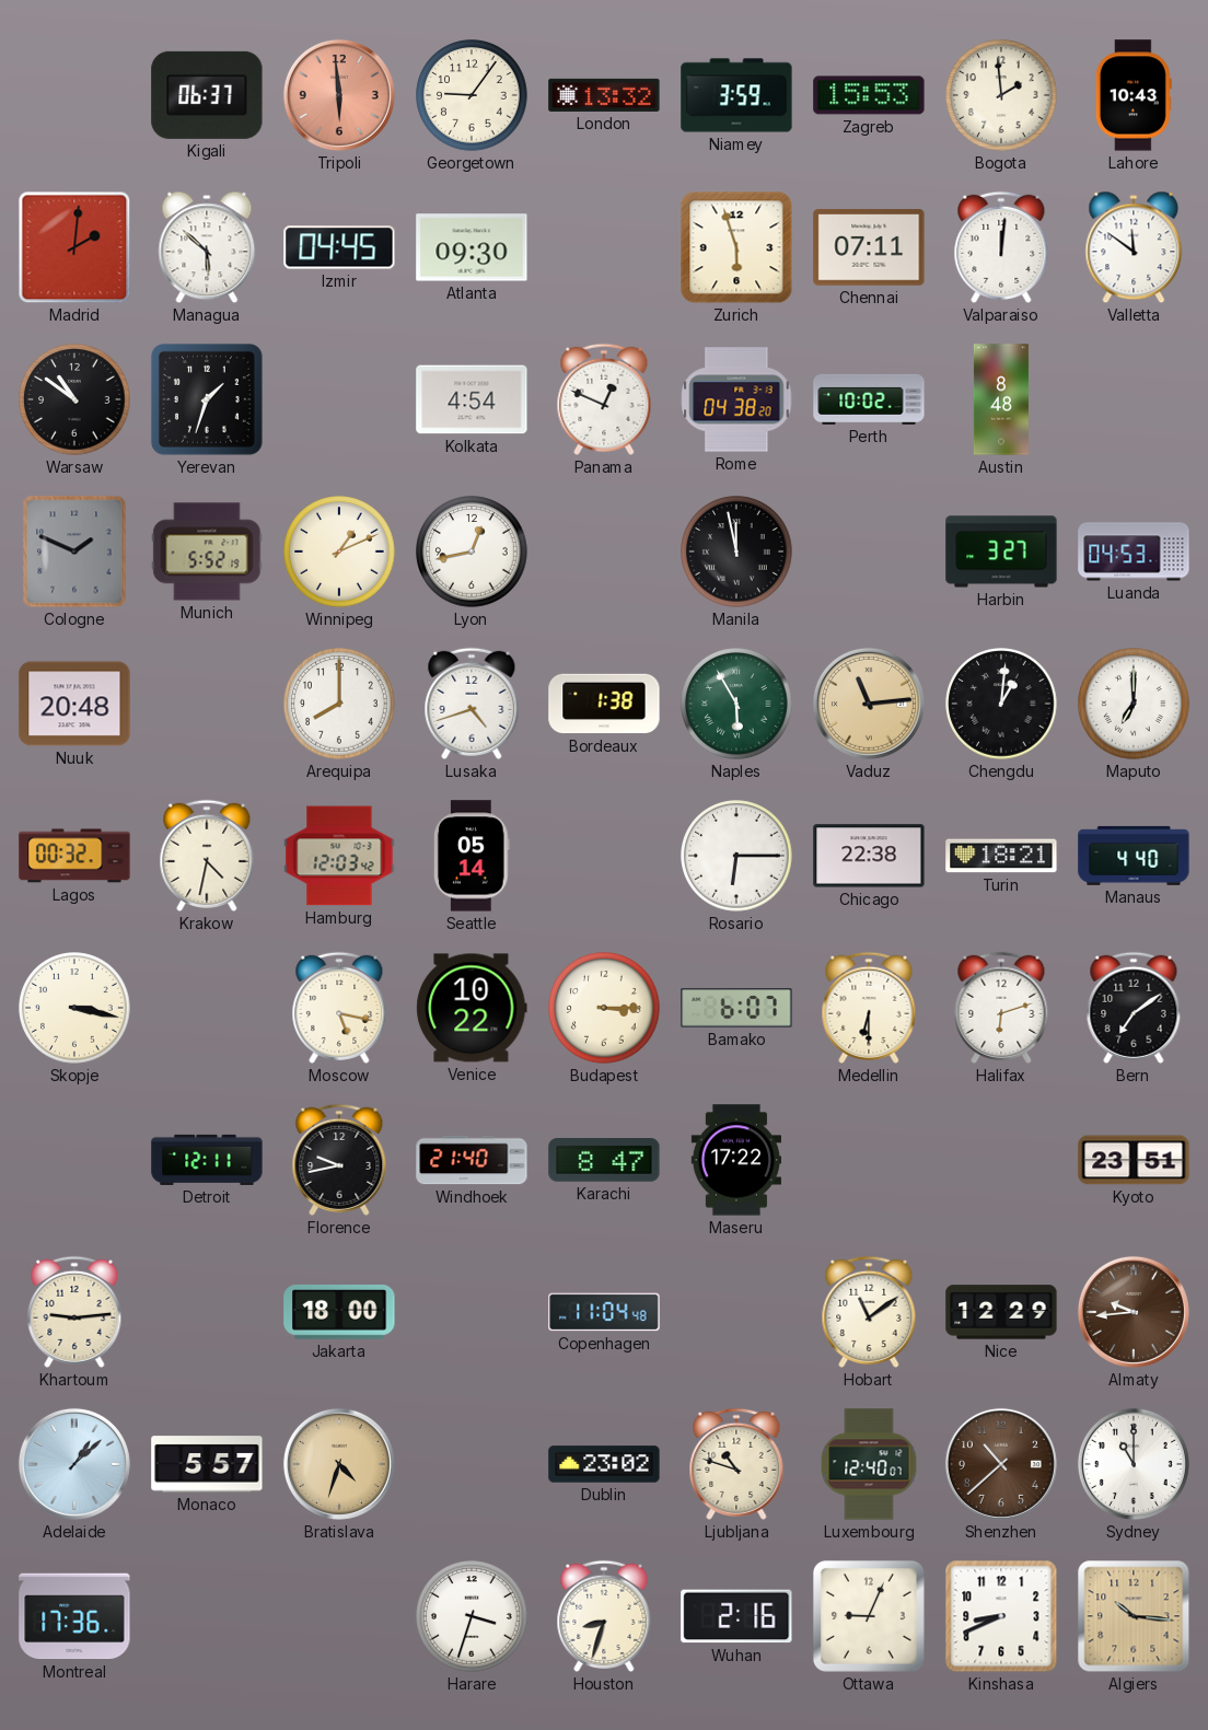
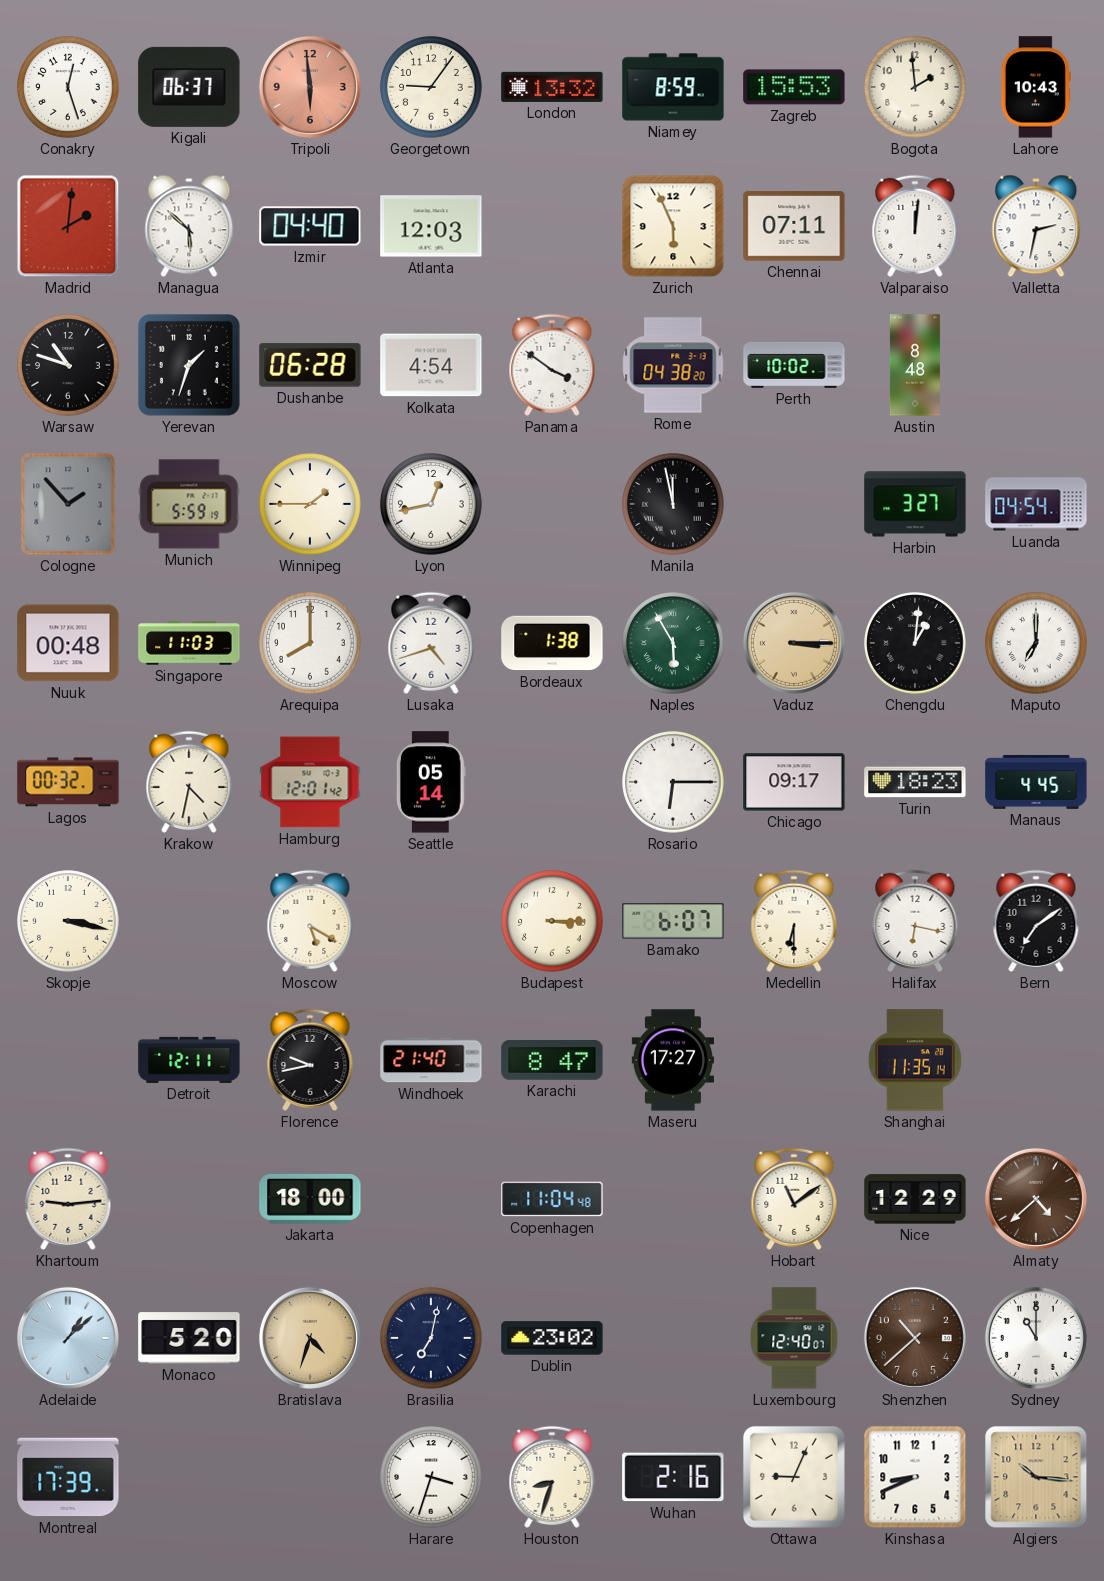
Conakry: none -> 12:27
Niamey: 3:59 -> 8:59
Izmir: 04:45 -> 04:40
Atlanta: 09:30 -> 12:03
Zurich: 5:57 -> 5:56
Valletta: 11:51 -> 2:32
Warsaw: 10:51 -> 10:48
Dushanbe: none -> 06:28
Panama: 12:49 -> 3:51
Cologne: 1:49 -> 1:53
Munich: 5:52 -> 5:59
Winnipeg: 1:11 -> 1:45
Luanda: 04:53 -> 04:54
Nuuk: 20:48 -> 00:48
Singapore: none -> 11:03
Vaduz: 11:14 -> 3:15
Hamburg: 12:03 -> 12:01
Chicago: 22:38 -> 09:17
Turin: 18:21 -> 18:23
Manaus: 4:40 -> 4:45
Moscow: 5:17 -> 5:20
Venice: 10:22 -> none
Halifax: 6:12 -> 6:17
Maseru: 17:22 -> 17:27
Shanghai: none -> 11:35
Kyoto: 23:51 -> none
Almaty: 9:44 -> 4:38
Monaco: 5:57 -> 5:20
Brasilia: none -> 7:02
Ljubljana: 10:48 -> none
Montreal: 17:36 -> 17:39
